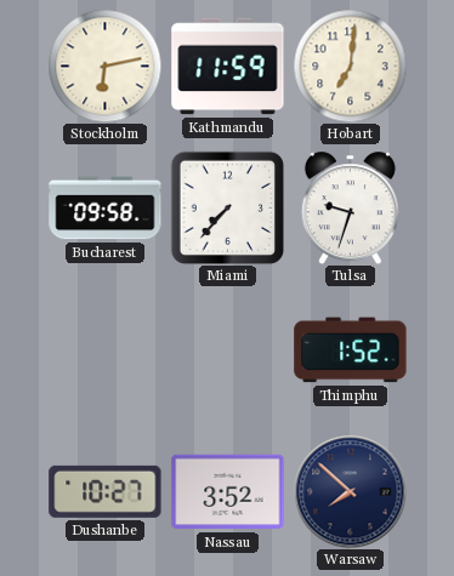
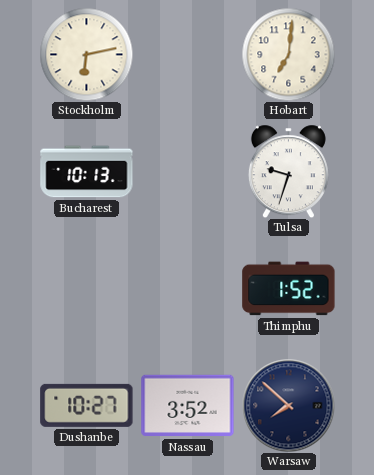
Kathmandu: 11:59 -> none
Bucharest: 09:58 -> 10:13
Miami: 7:37 -> none
